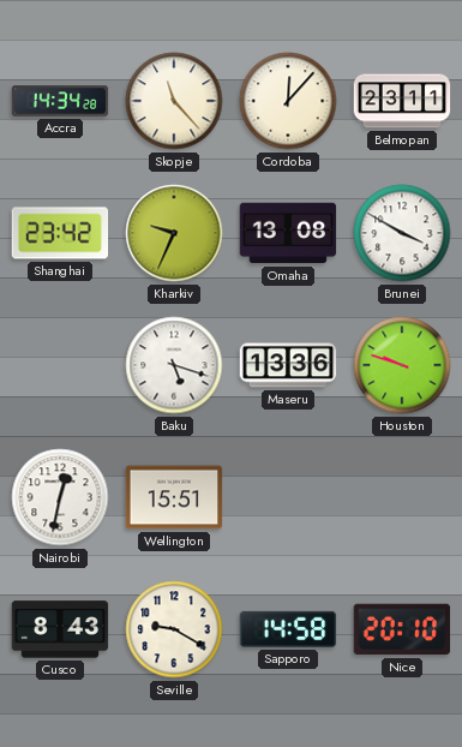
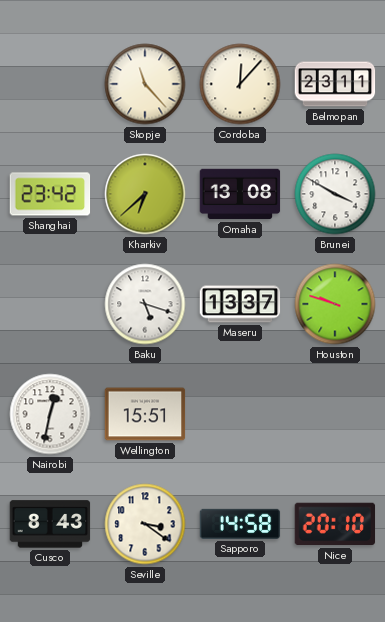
Accra: 14:34 -> none
Kharkiv: 9:34 -> 6:38
Maseru: 13:36 -> 13:37
Seville: 9:20 -> 3:21
